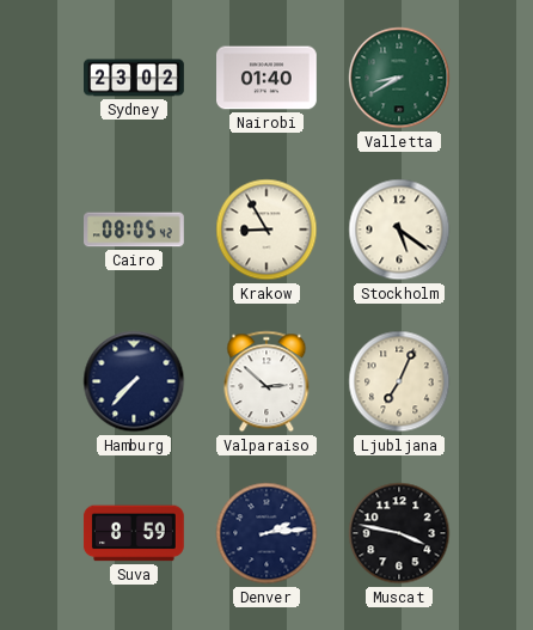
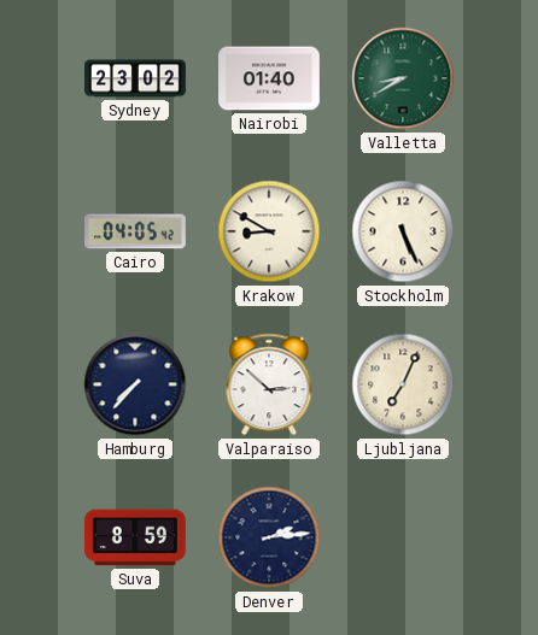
Cairo: 08:05 -> 04:05
Krakow: 8:55 -> 8:50
Stockholm: 5:21 -> 5:26
Muscat: 3:47 -> none
